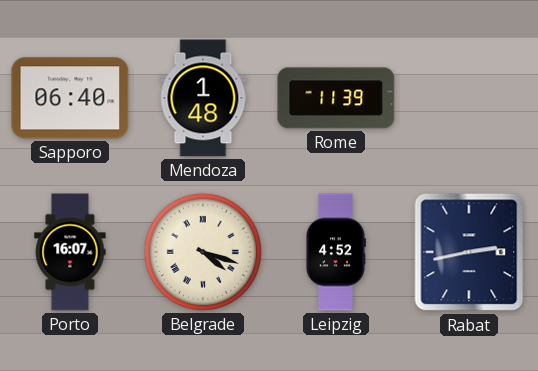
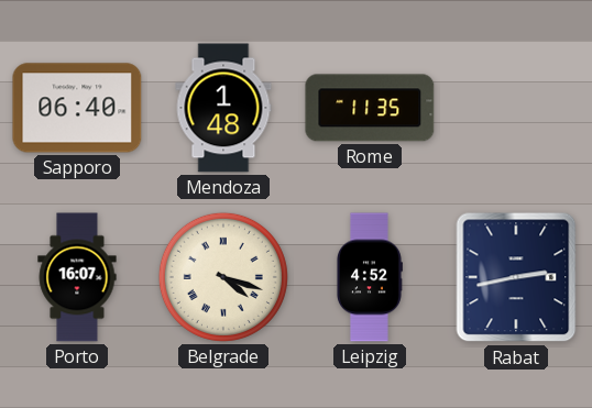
Rome: 11:39 -> 11:35
